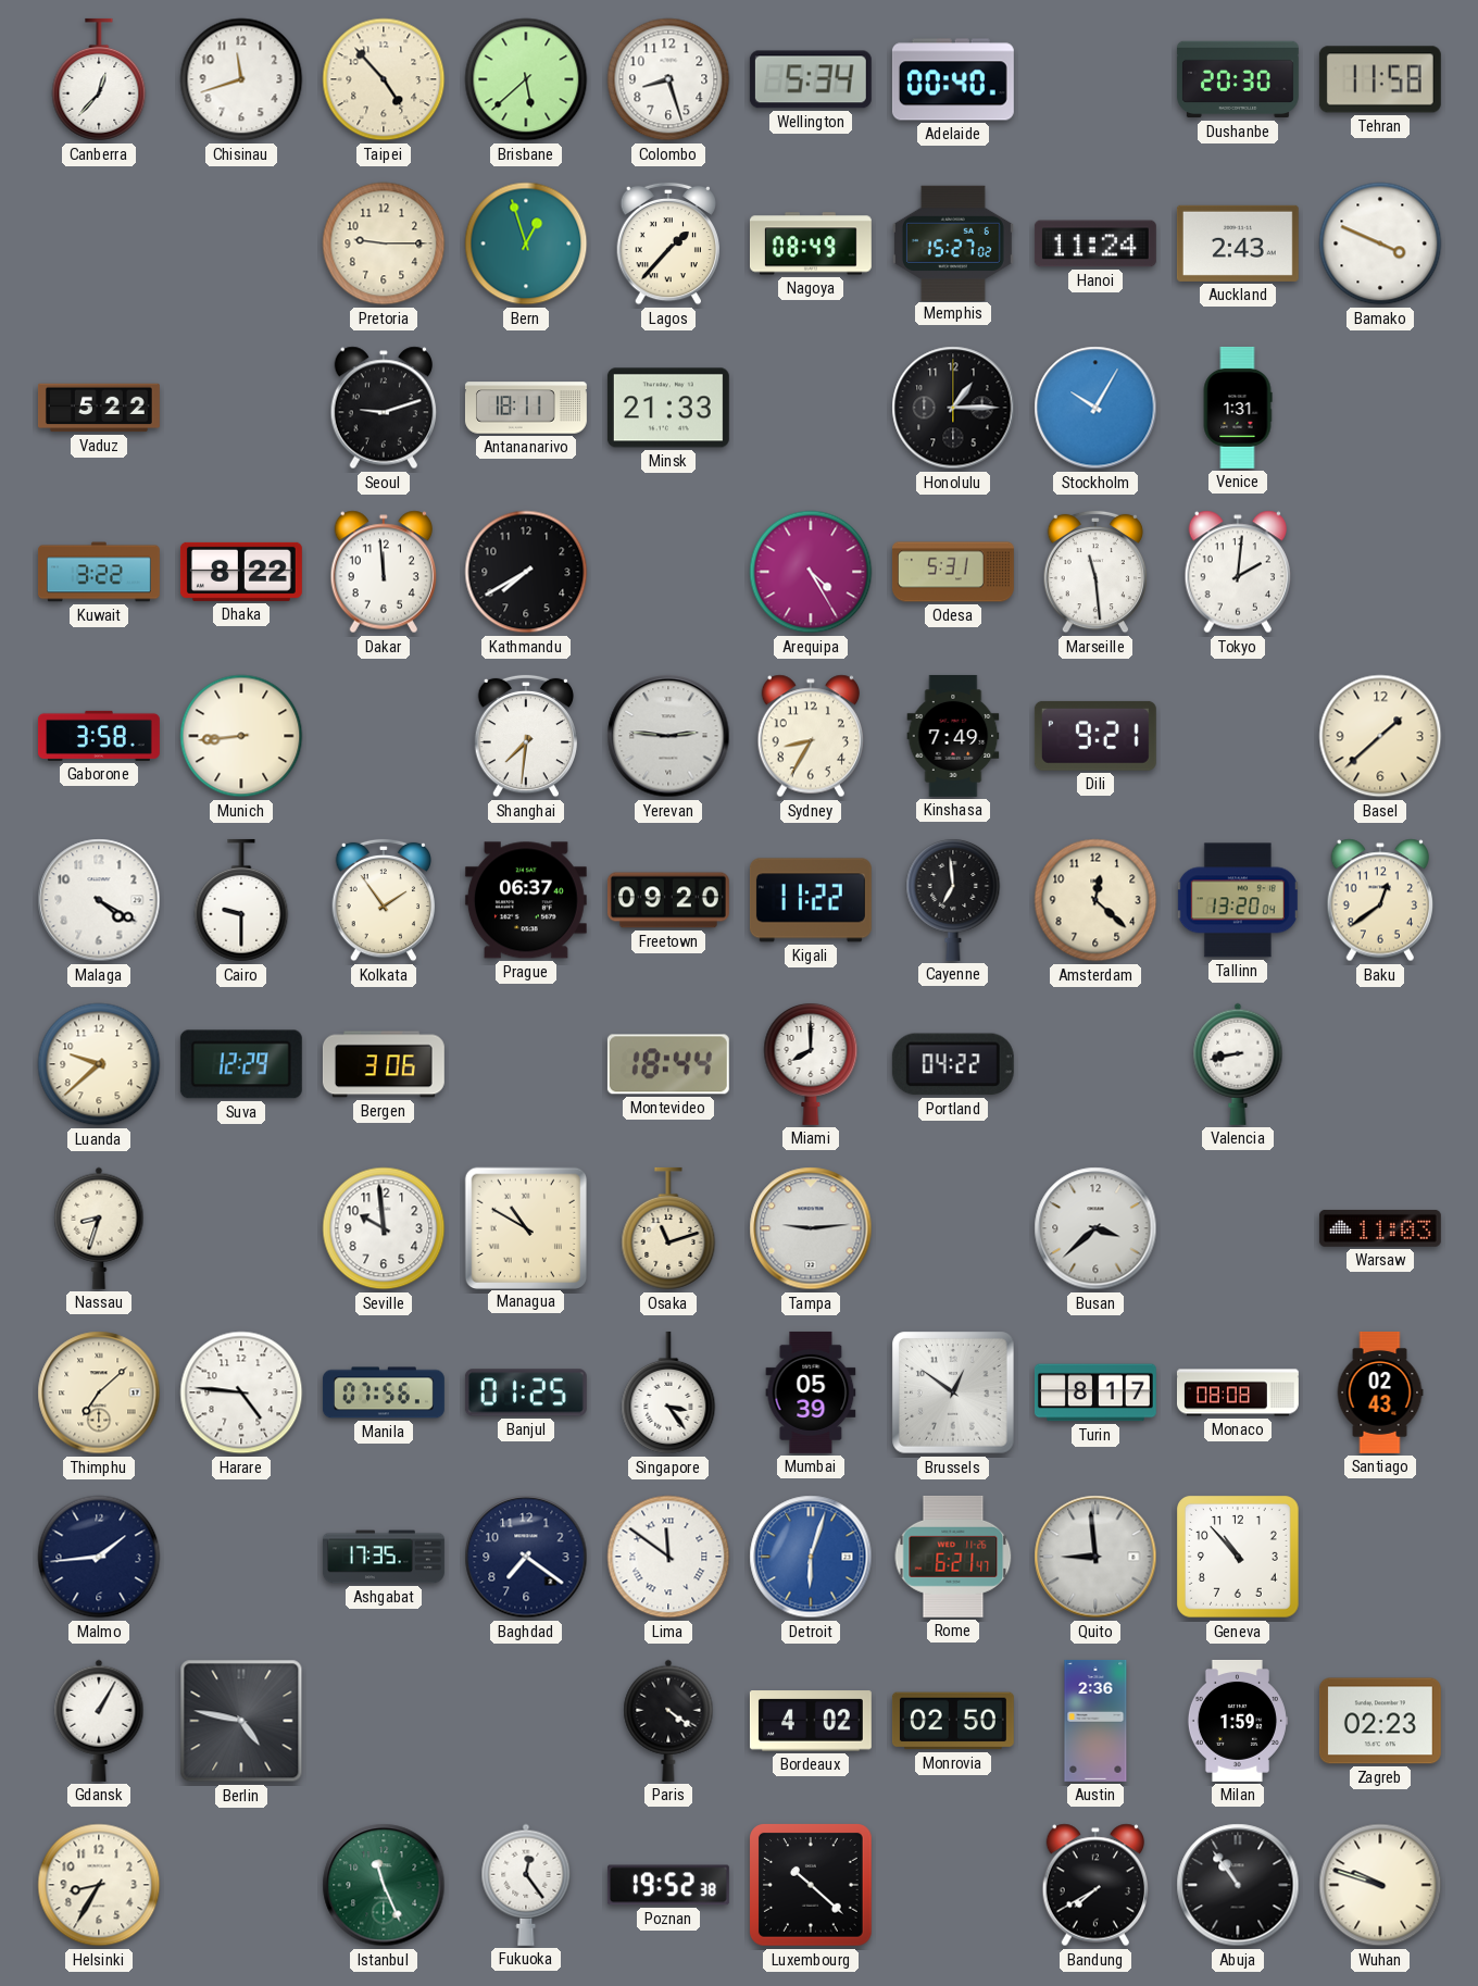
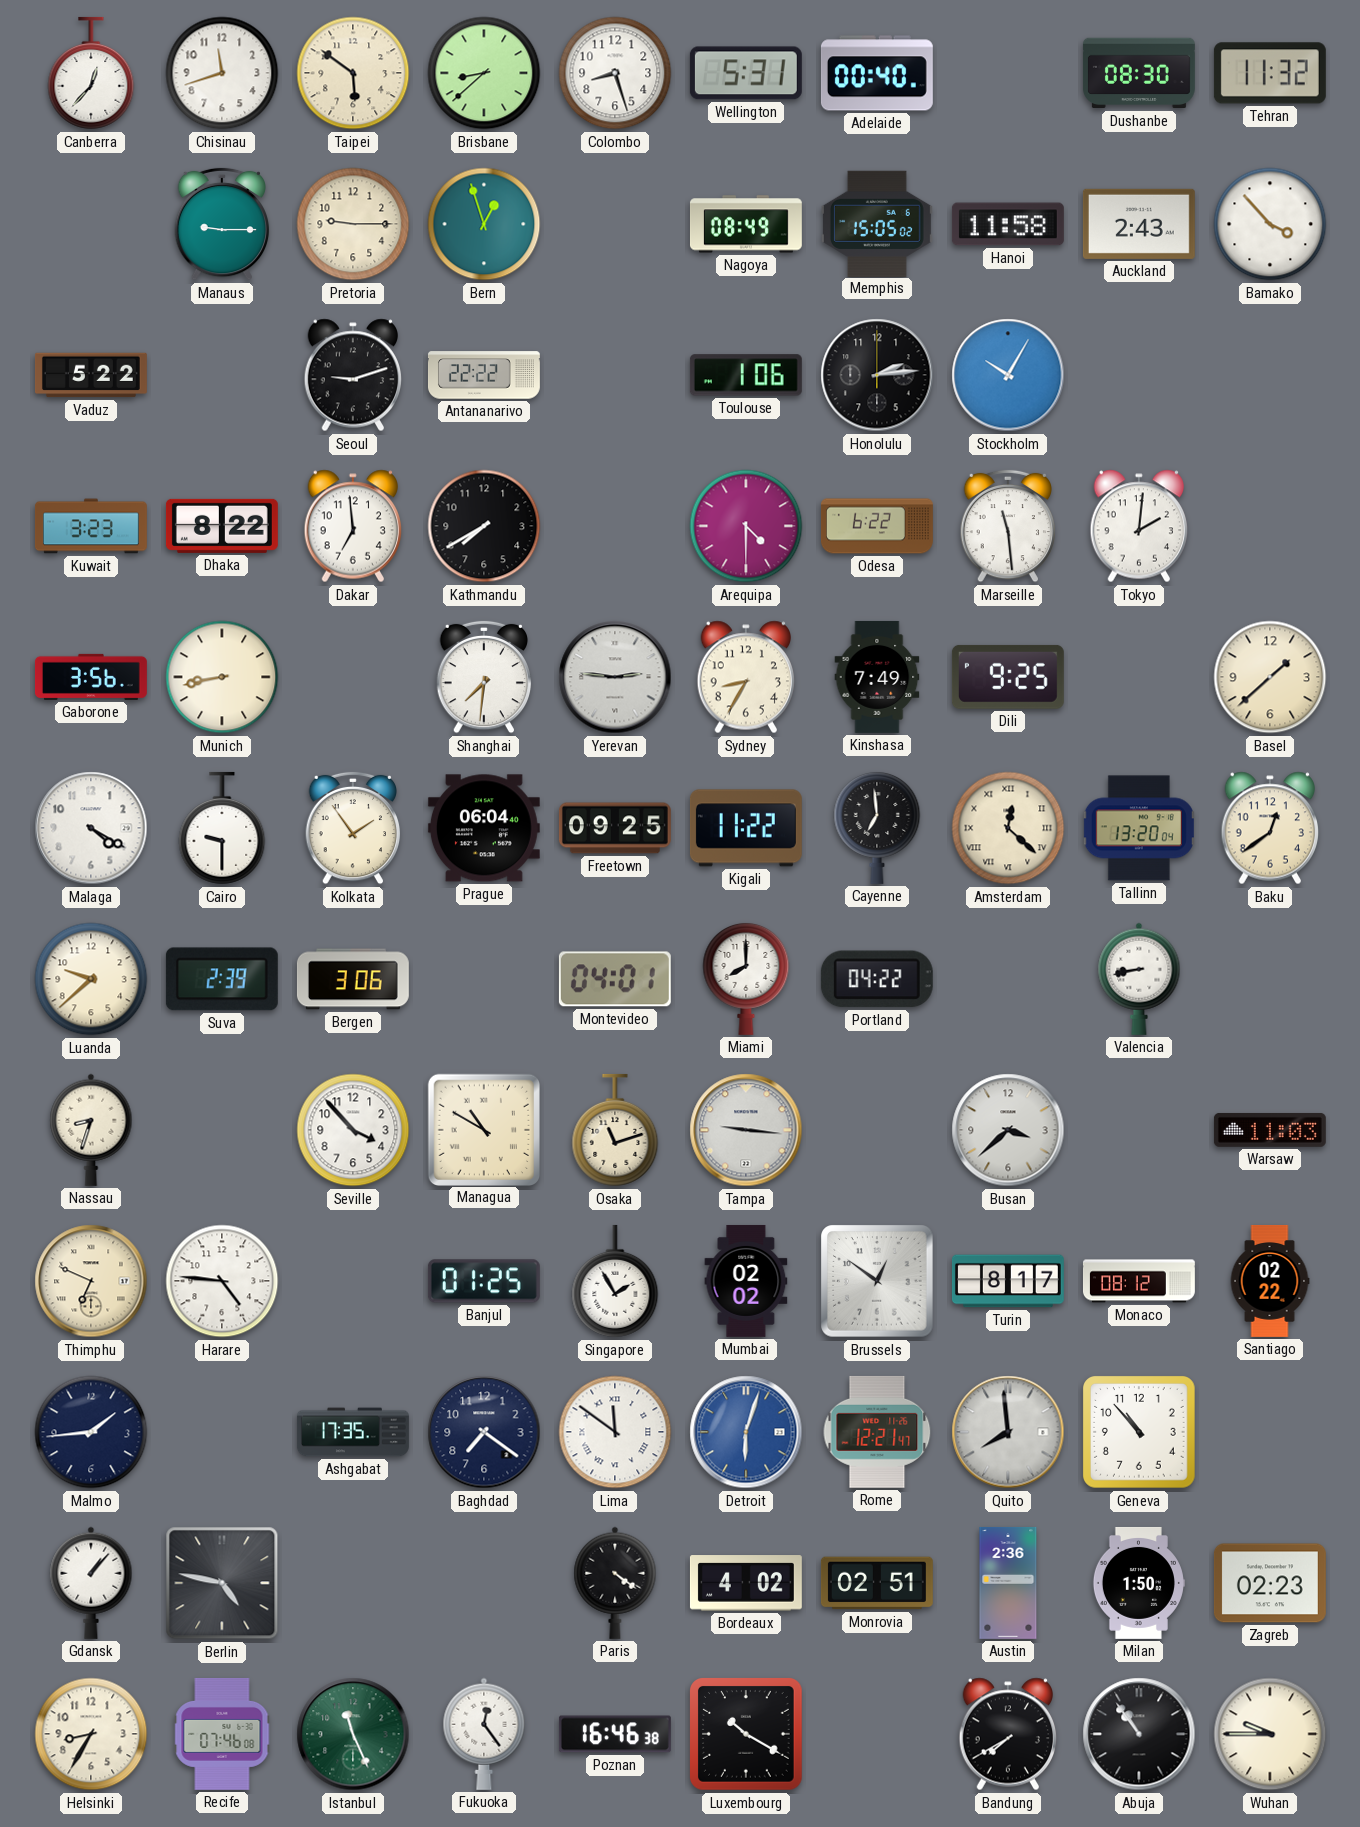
Taipei: 4:53 -> 5:51
Brisbane: 5:38 -> 8:38
Wellington: 5:34 -> 5:31
Dushanbe: 20:30 -> 08:30
Tehran: 11:58 -> 11:32
Manaus: none -> 9:15
Lagos: 1:37 -> none
Memphis: 15:27 -> 15:05
Hanoi: 11:24 -> 11:58
Bamako: 3:49 -> 3:53
Antananarivo: 18:11 -> 22:22
Minsk: 21:33 -> none
Toulouse: none -> 1:06
Honolulu: 1:15 -> 2:14
Venice: 1:31 -> none
Kuwait: 3:22 -> 3:23
Dakar: 11:59 -> 6:59
Arequipa: 4:25 -> 4:30
Odesa: 5:31 -> 6:22
Gaborone: 3:58 -> 3:56
Munich: 8:44 -> 8:43
Dili: 9:21 -> 9:25
Prague: 06:37 -> 06:04
Freetown: 09:20 -> 09:25
Amsterdam numerals: Arabic -> Roman
Suva: 12:29 -> 2:39
Montevideo: 18:44 -> 04:01
Seville: 9:59 -> 3:53
Tampa: 9:14 -> 9:16
Thimphu: 7:08 -> 6:49
Manila: 07:56 -> none
Singapore: 3:24 -> 1:55
Mumbai: 05:39 -> 02:02
Monaco: 08:08 -> 08:12
Santiago: 02:43 -> 02:22
Rome: 6:21 -> 12:21
Quito: 8:59 -> 7:59
Gdansk: 1:05 -> 1:07
Monrovia: 02:50 -> 02:51
Milan: 1:59 -> 1:50
Recife: none -> 07:46
Poznan: 19:52 -> 16:46
Luxembourg: 10:22 -> 10:20
Wuhan: 9:48 -> 9:45
